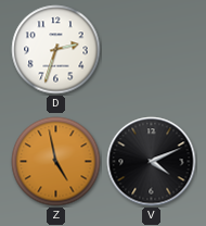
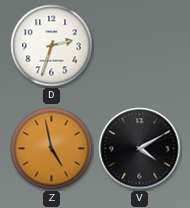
V: 4:11 -> 4:10
